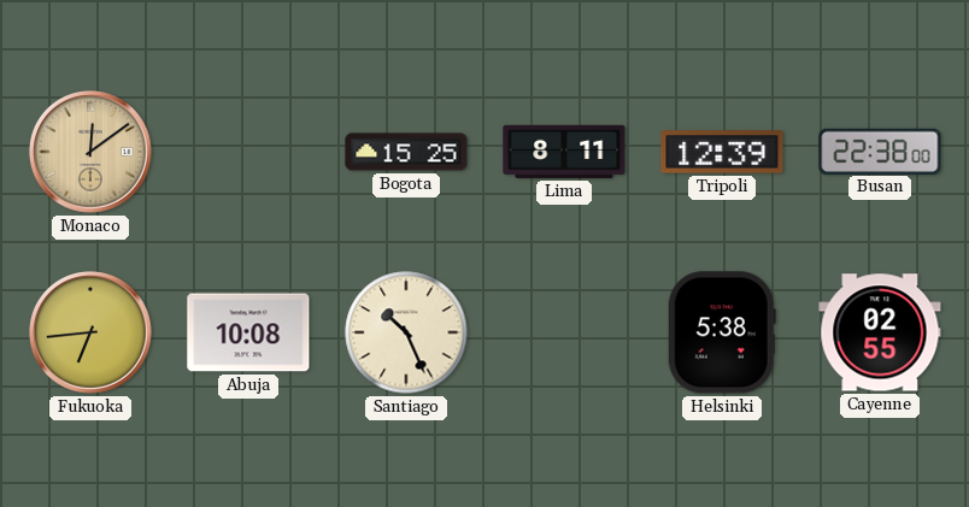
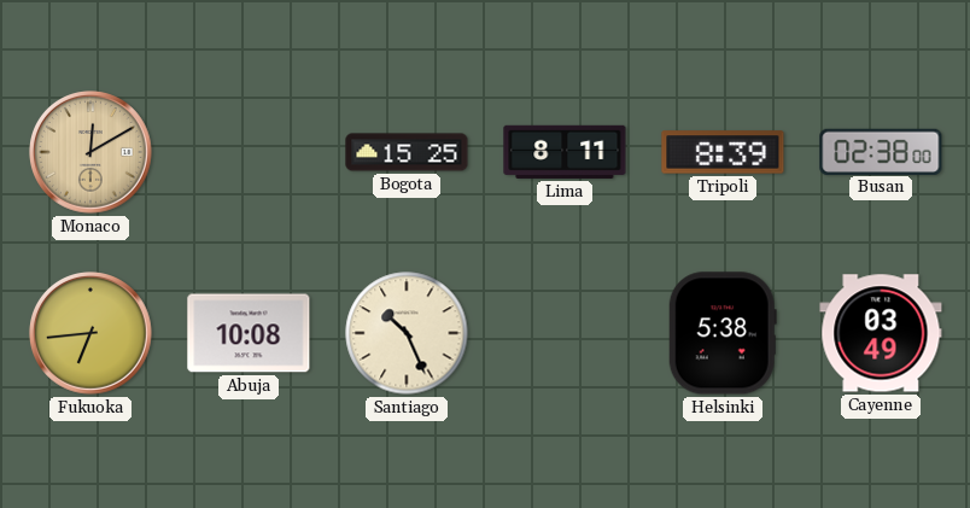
Monaco: 12:09 -> 12:10
Tripoli: 12:39 -> 8:39
Busan: 22:38 -> 02:38
Cayenne: 02:55 -> 03:49
